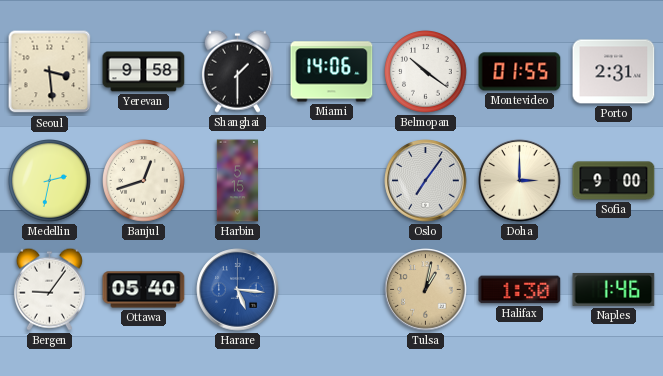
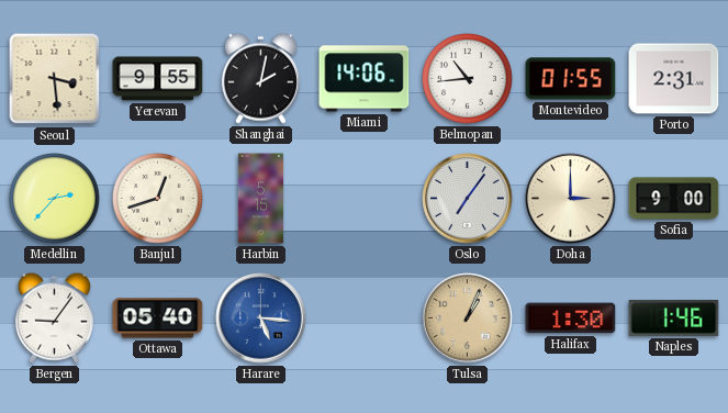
Yerevan: 9:58 -> 9:55
Shanghai: 1:30 -> 2:02
Belmopan: 10:21 -> 10:44
Medellin: 2:32 -> 2:37
Tulsa: 1:02 -> 1:04
